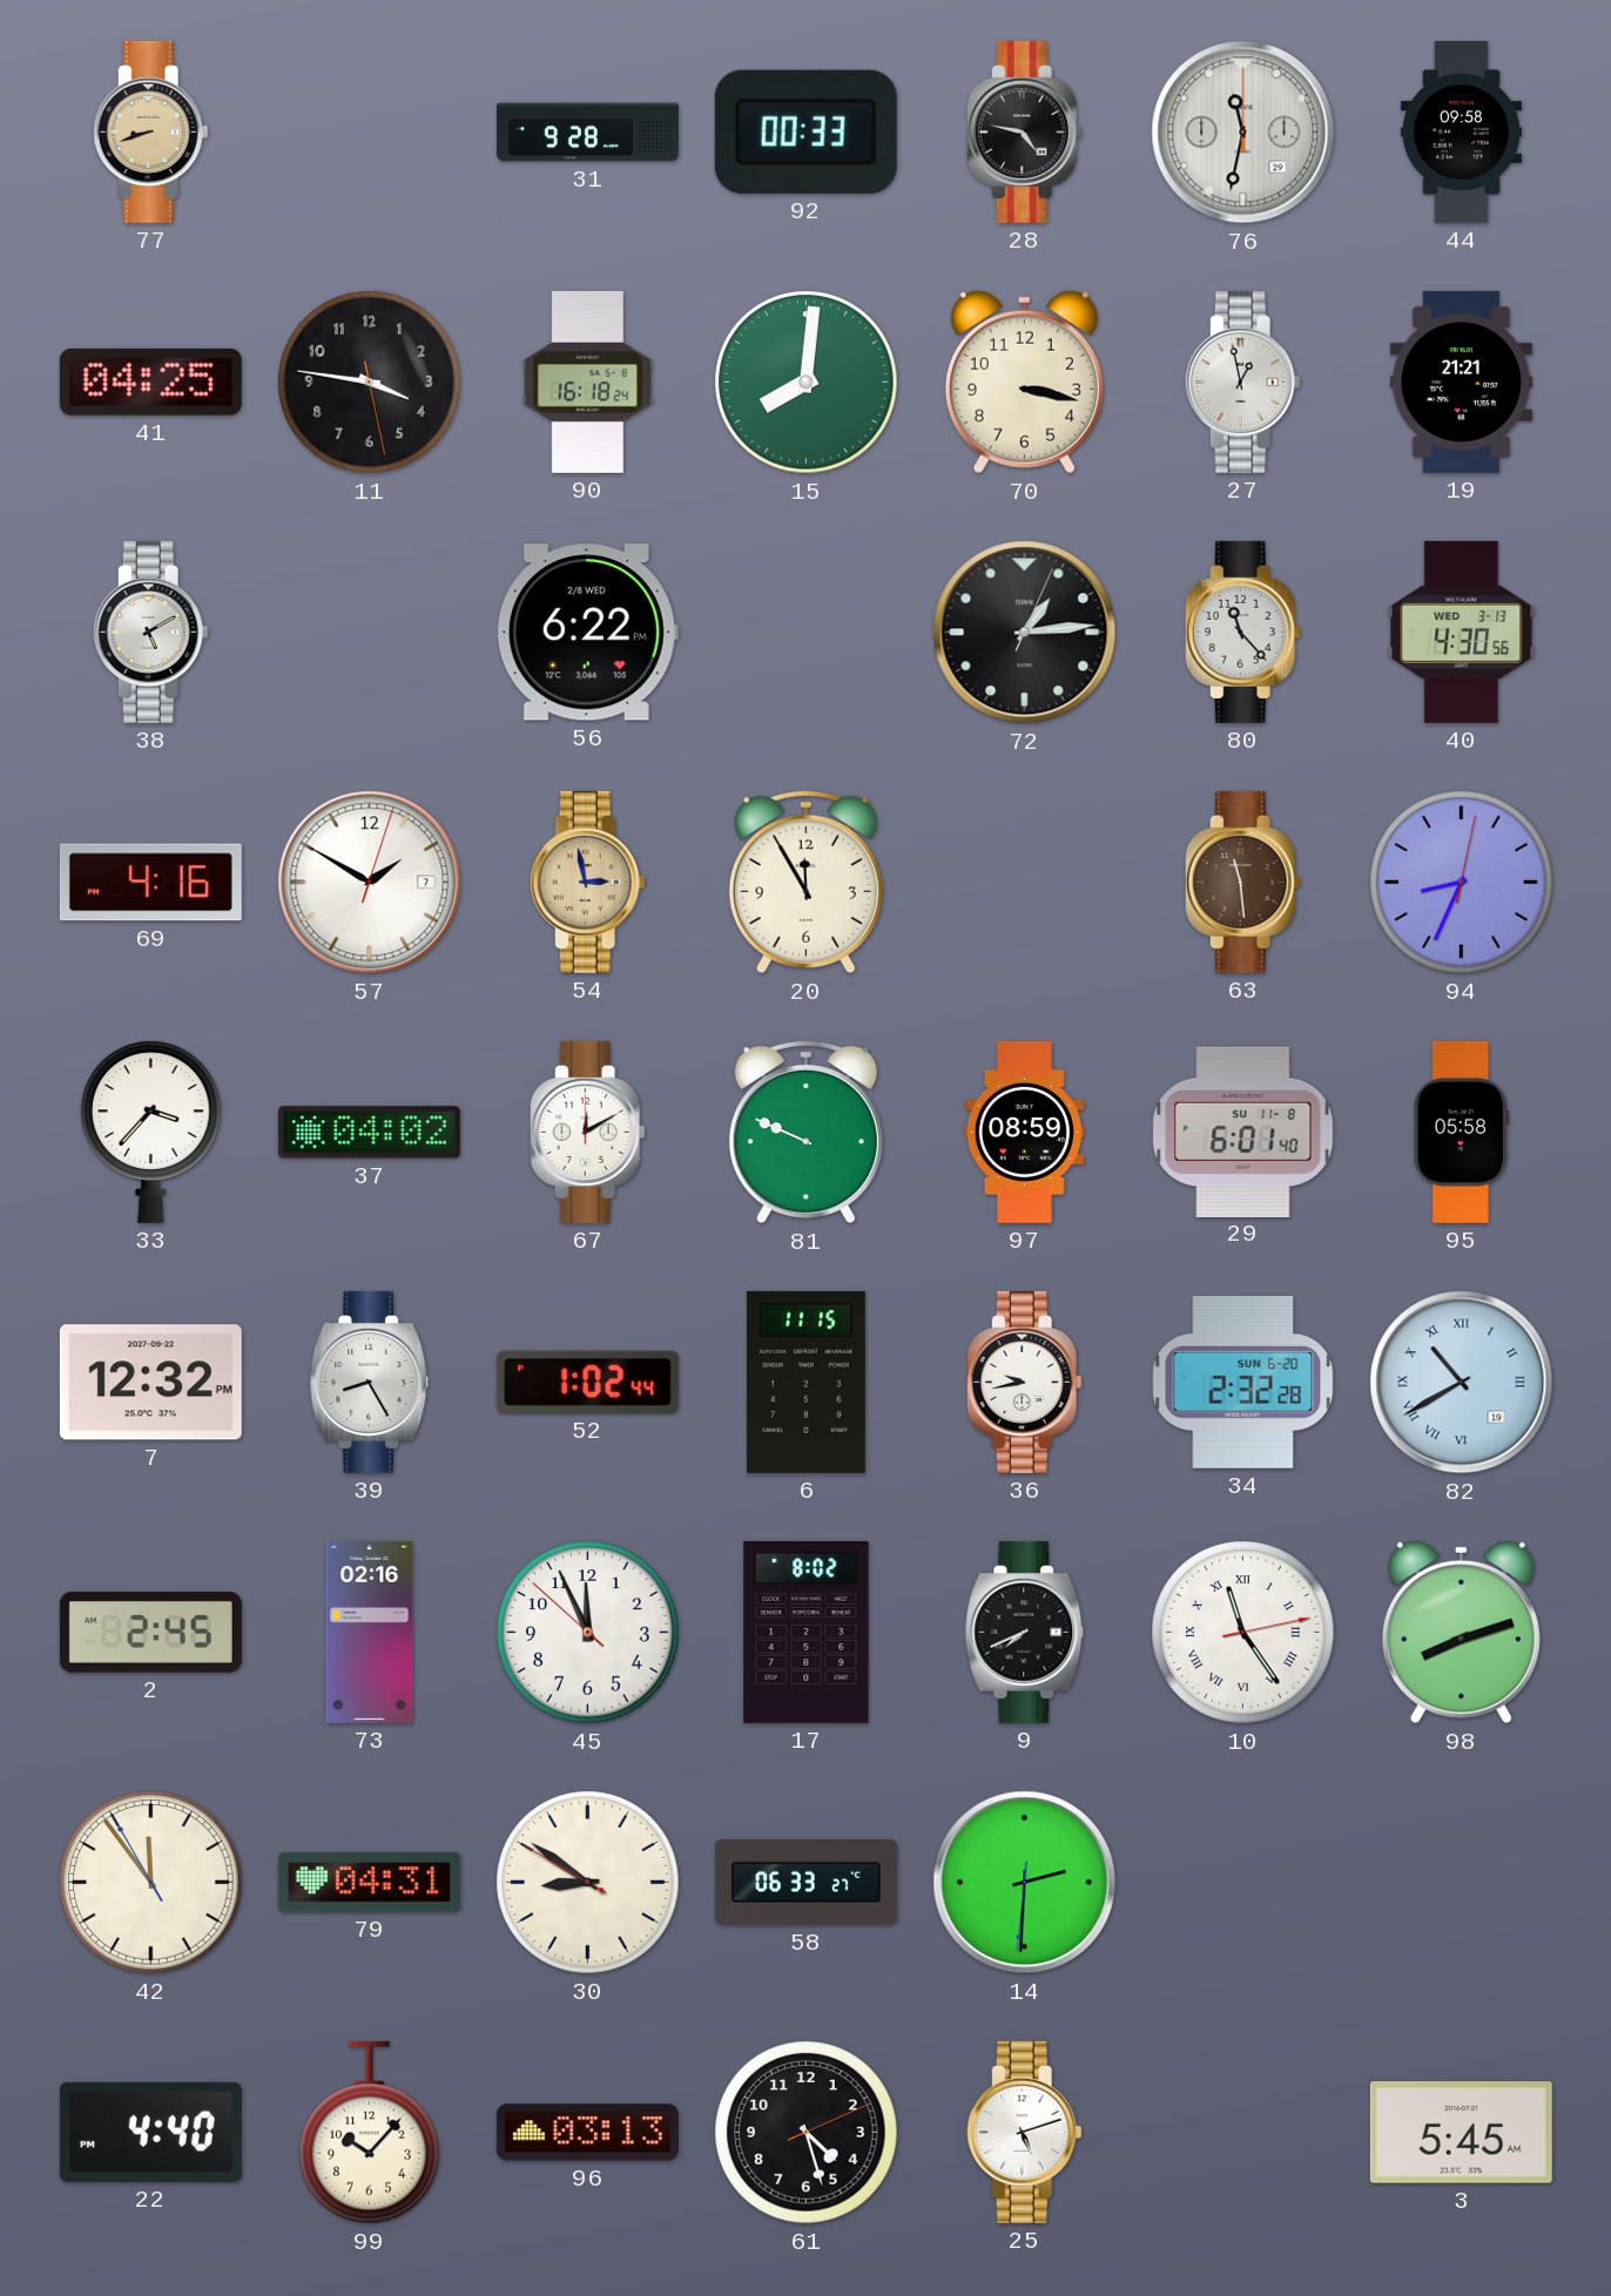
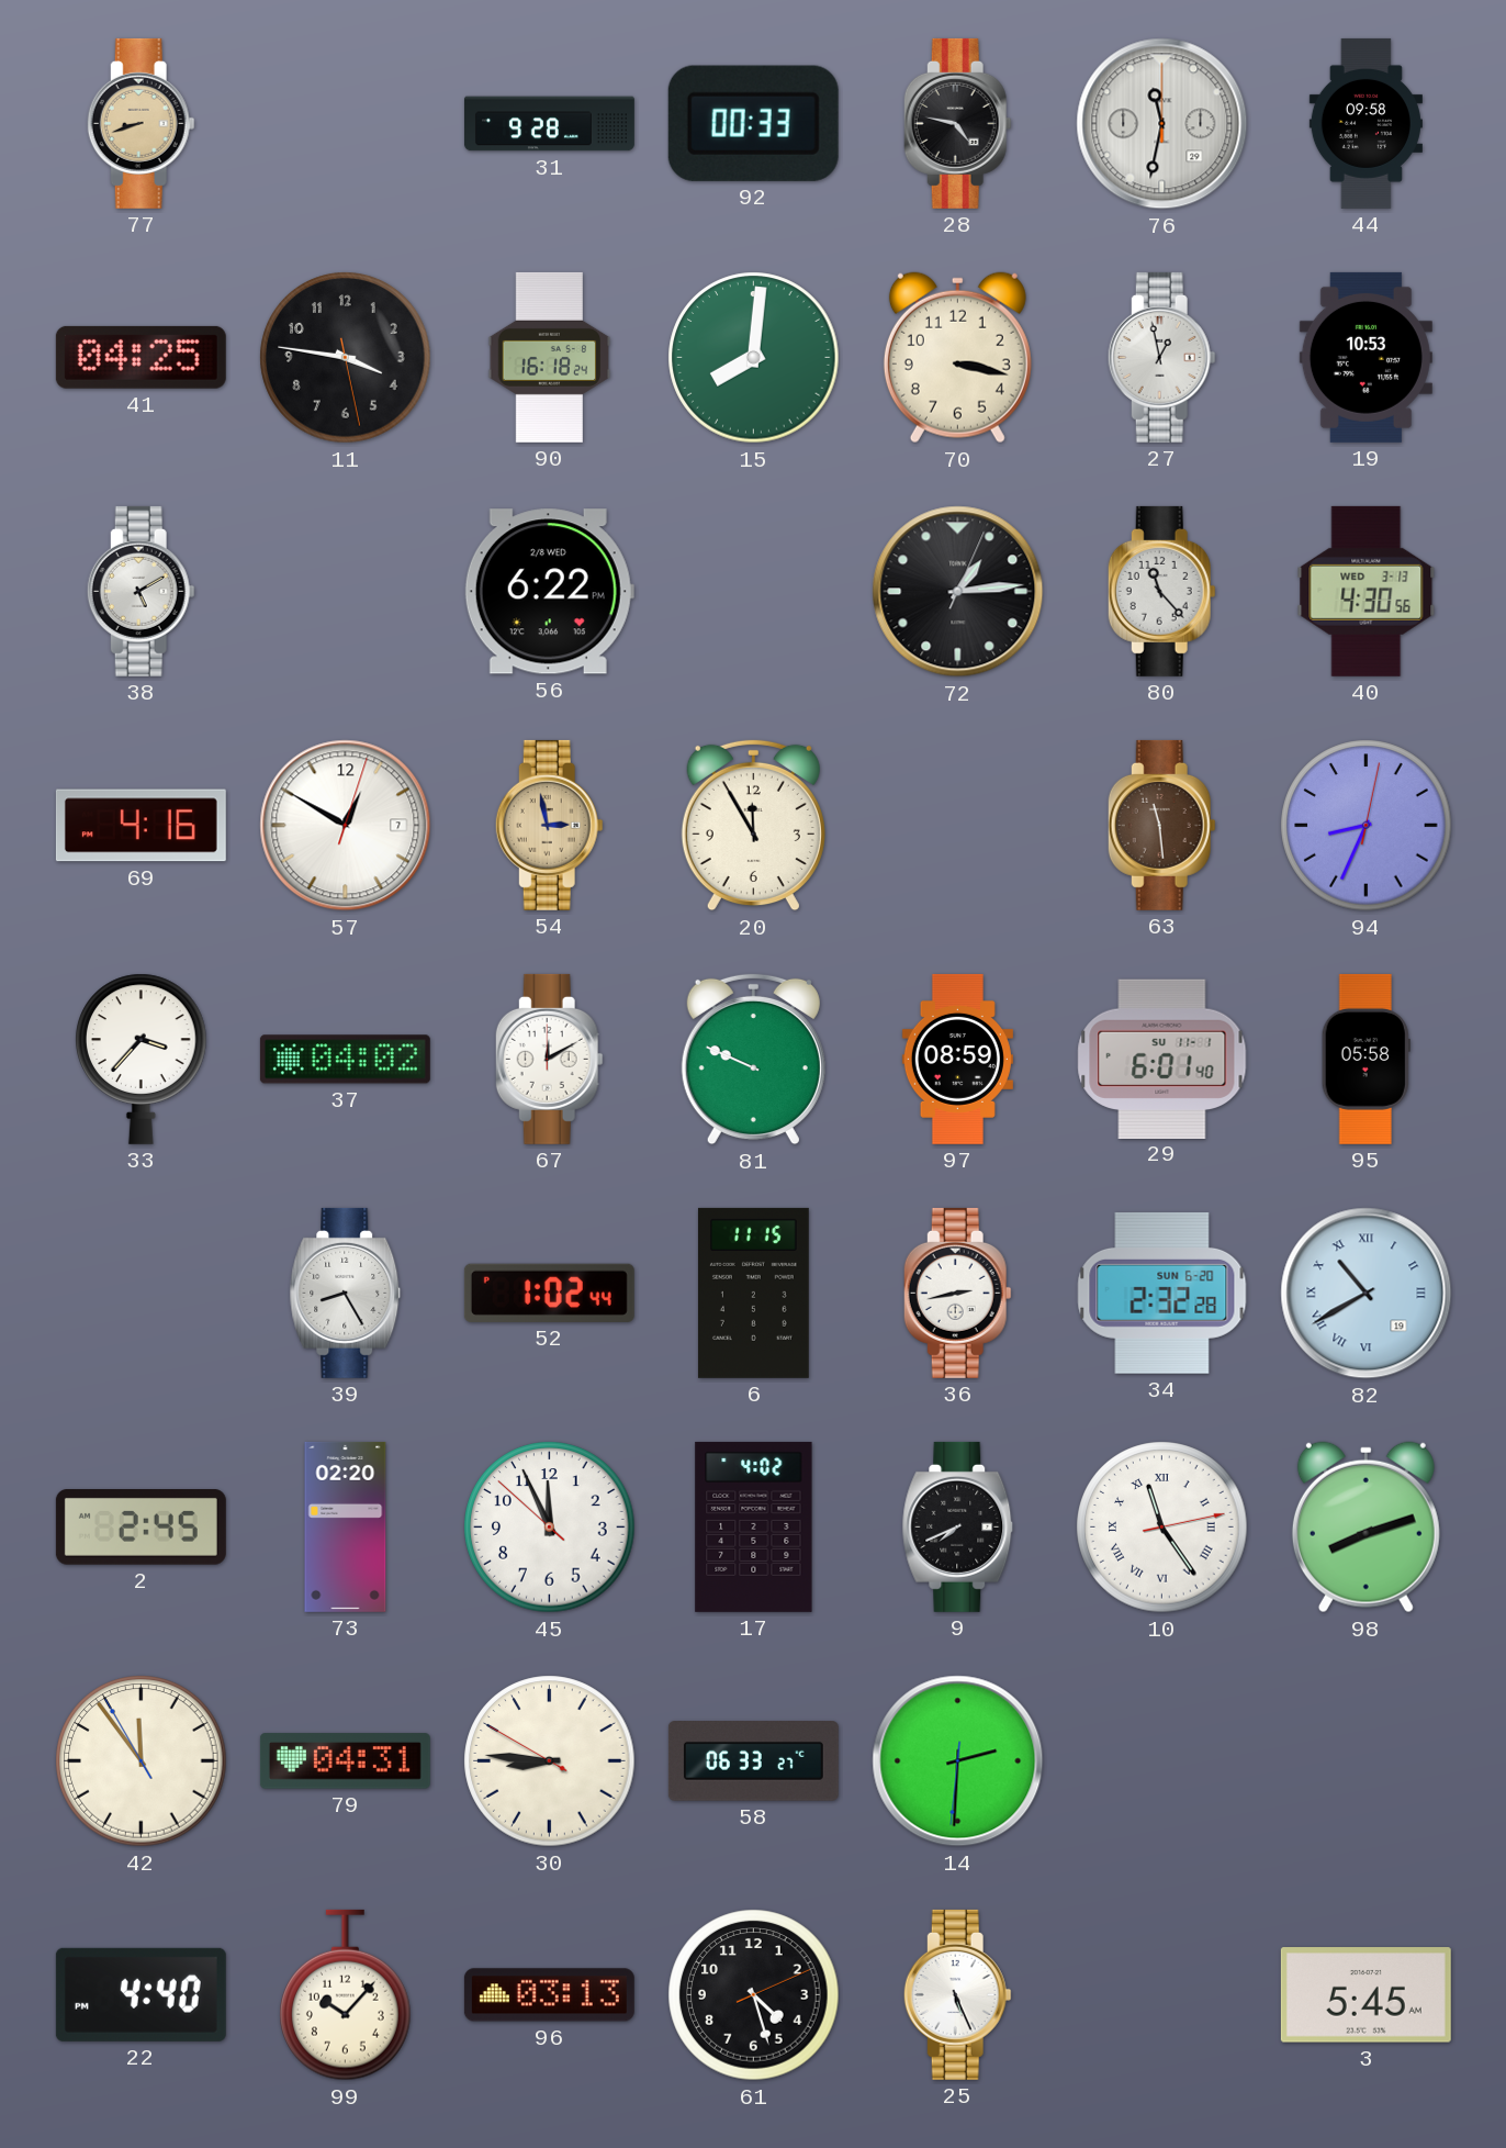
19: 21:21 -> 10:53
57: 1:50 -> 12:50
29 date: SU 11-8 -> SU 11-1
7: 12:32 -> none
36: 9:43 -> 2:43
73: 02:16 -> 02:20
17: 8:02 -> 4:02
30: 8:50 -> 8:45
25: 5:12 -> 5:26
